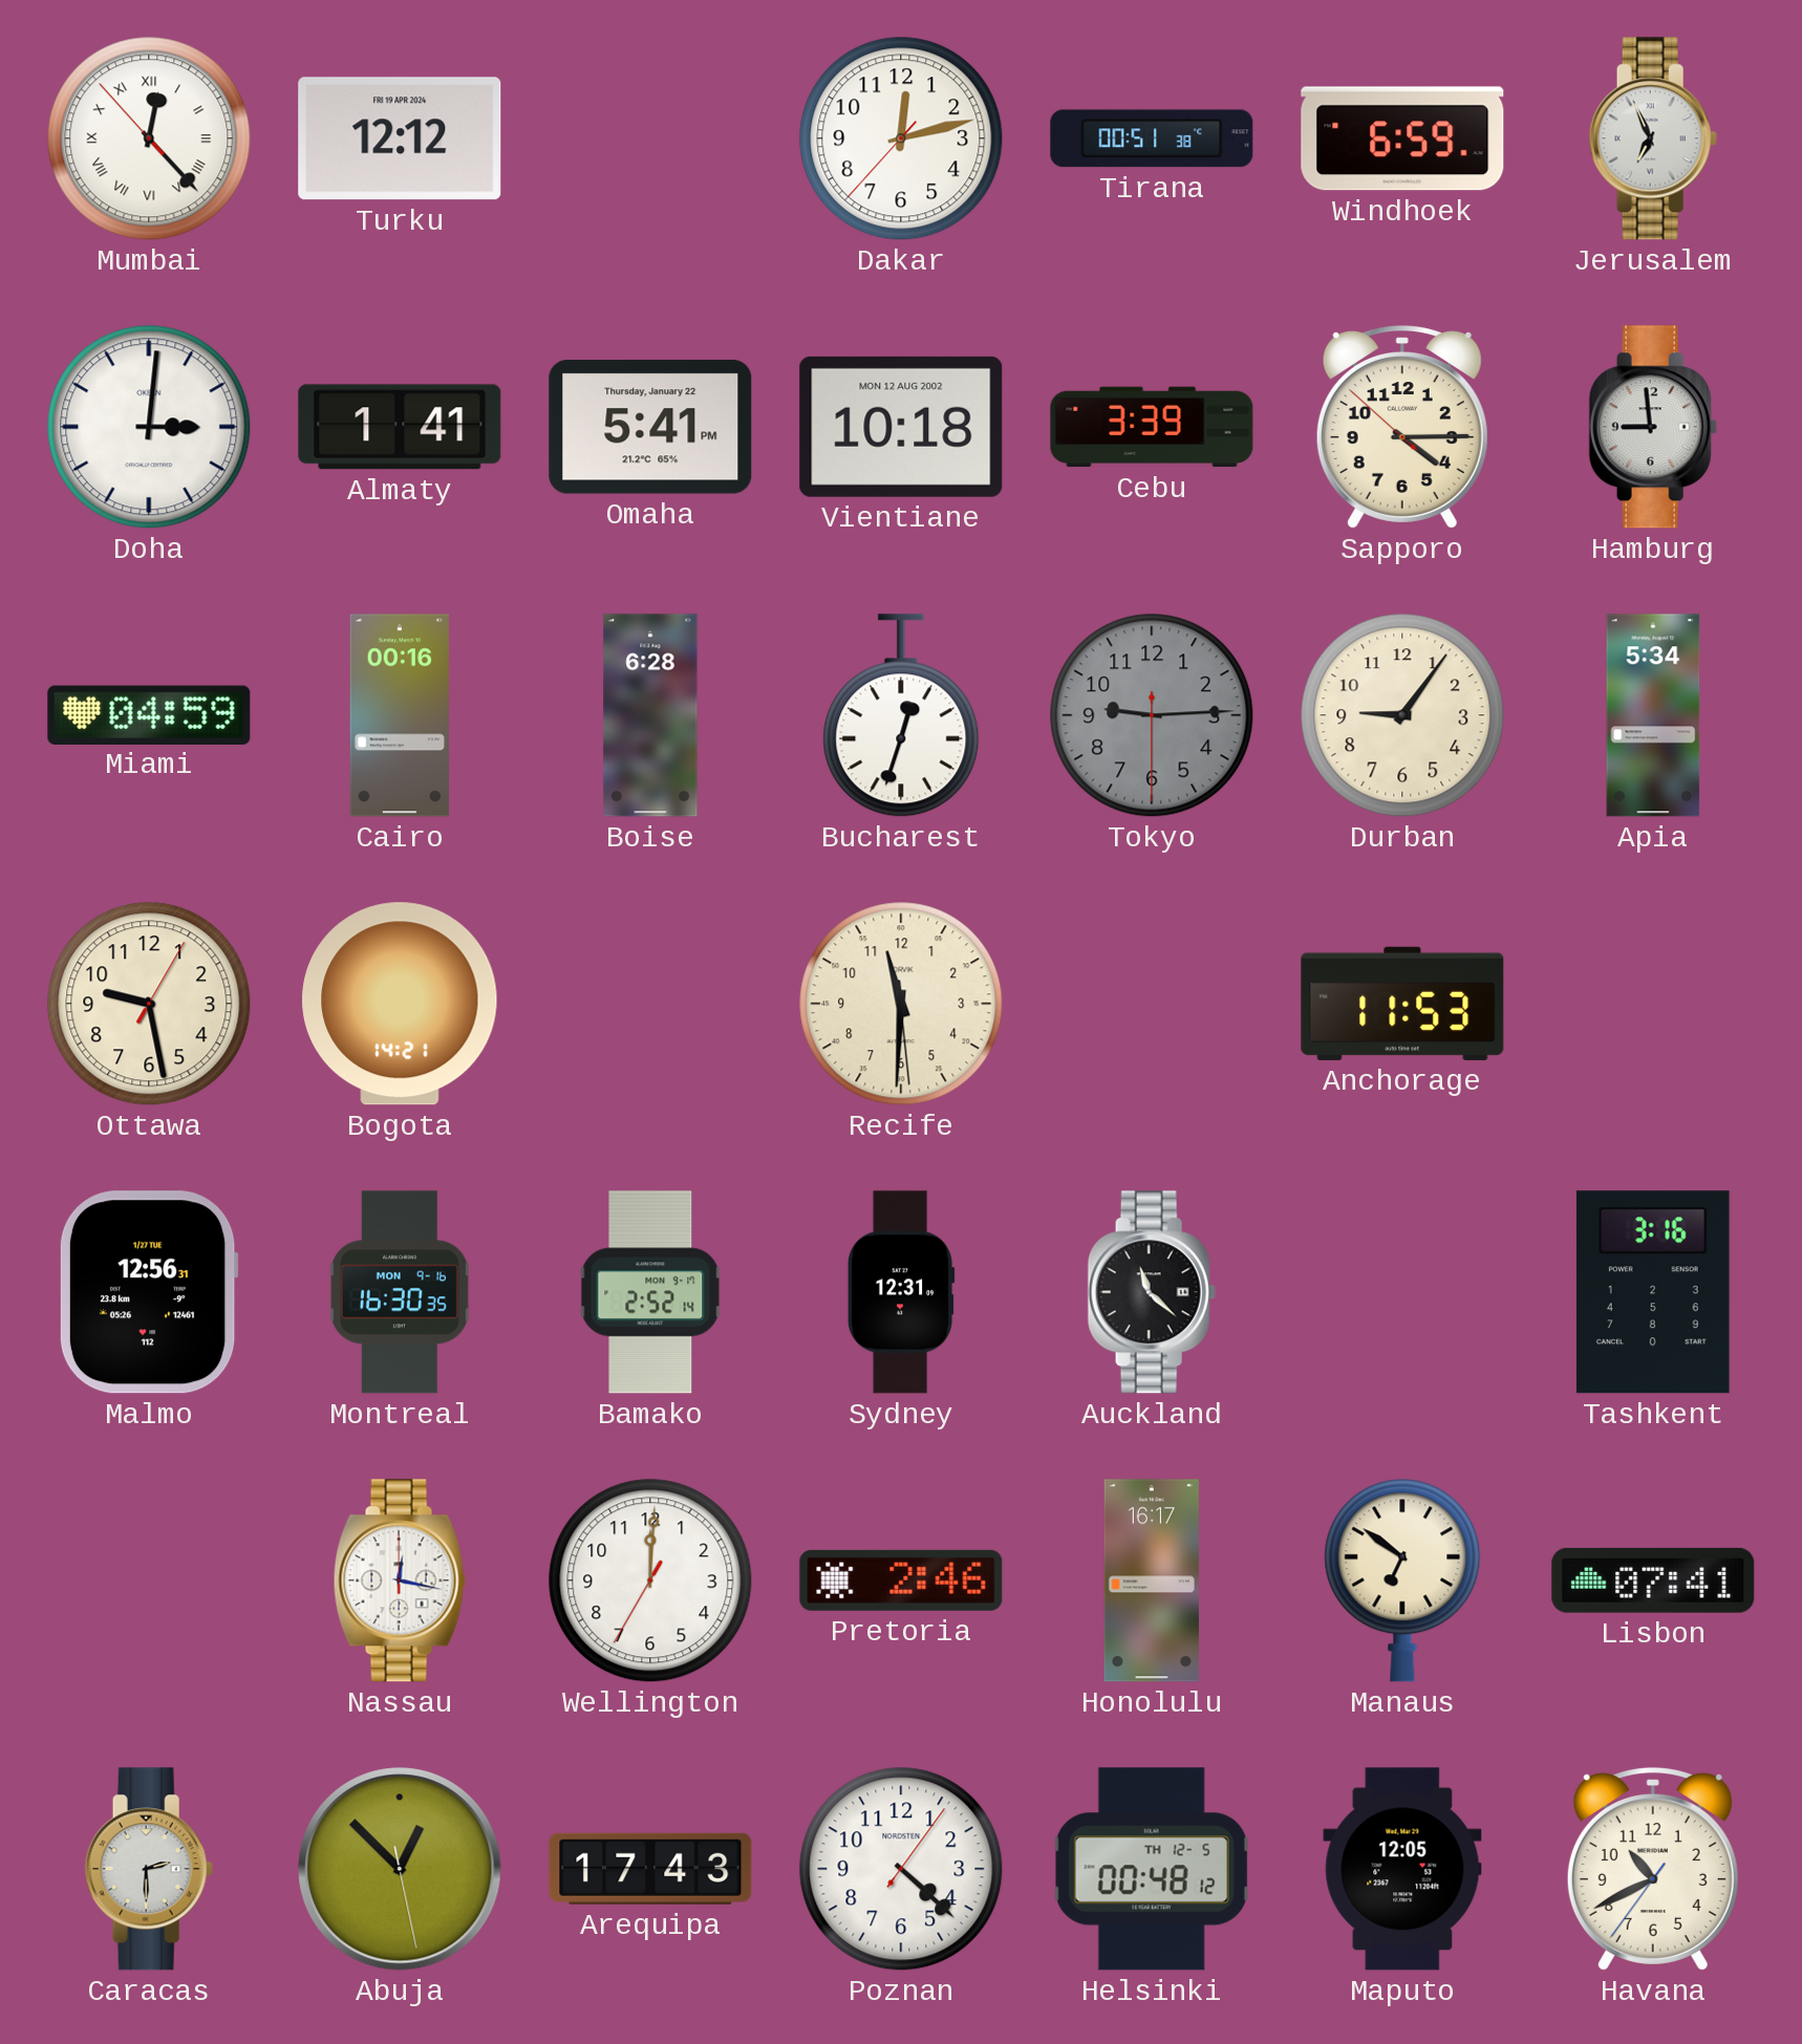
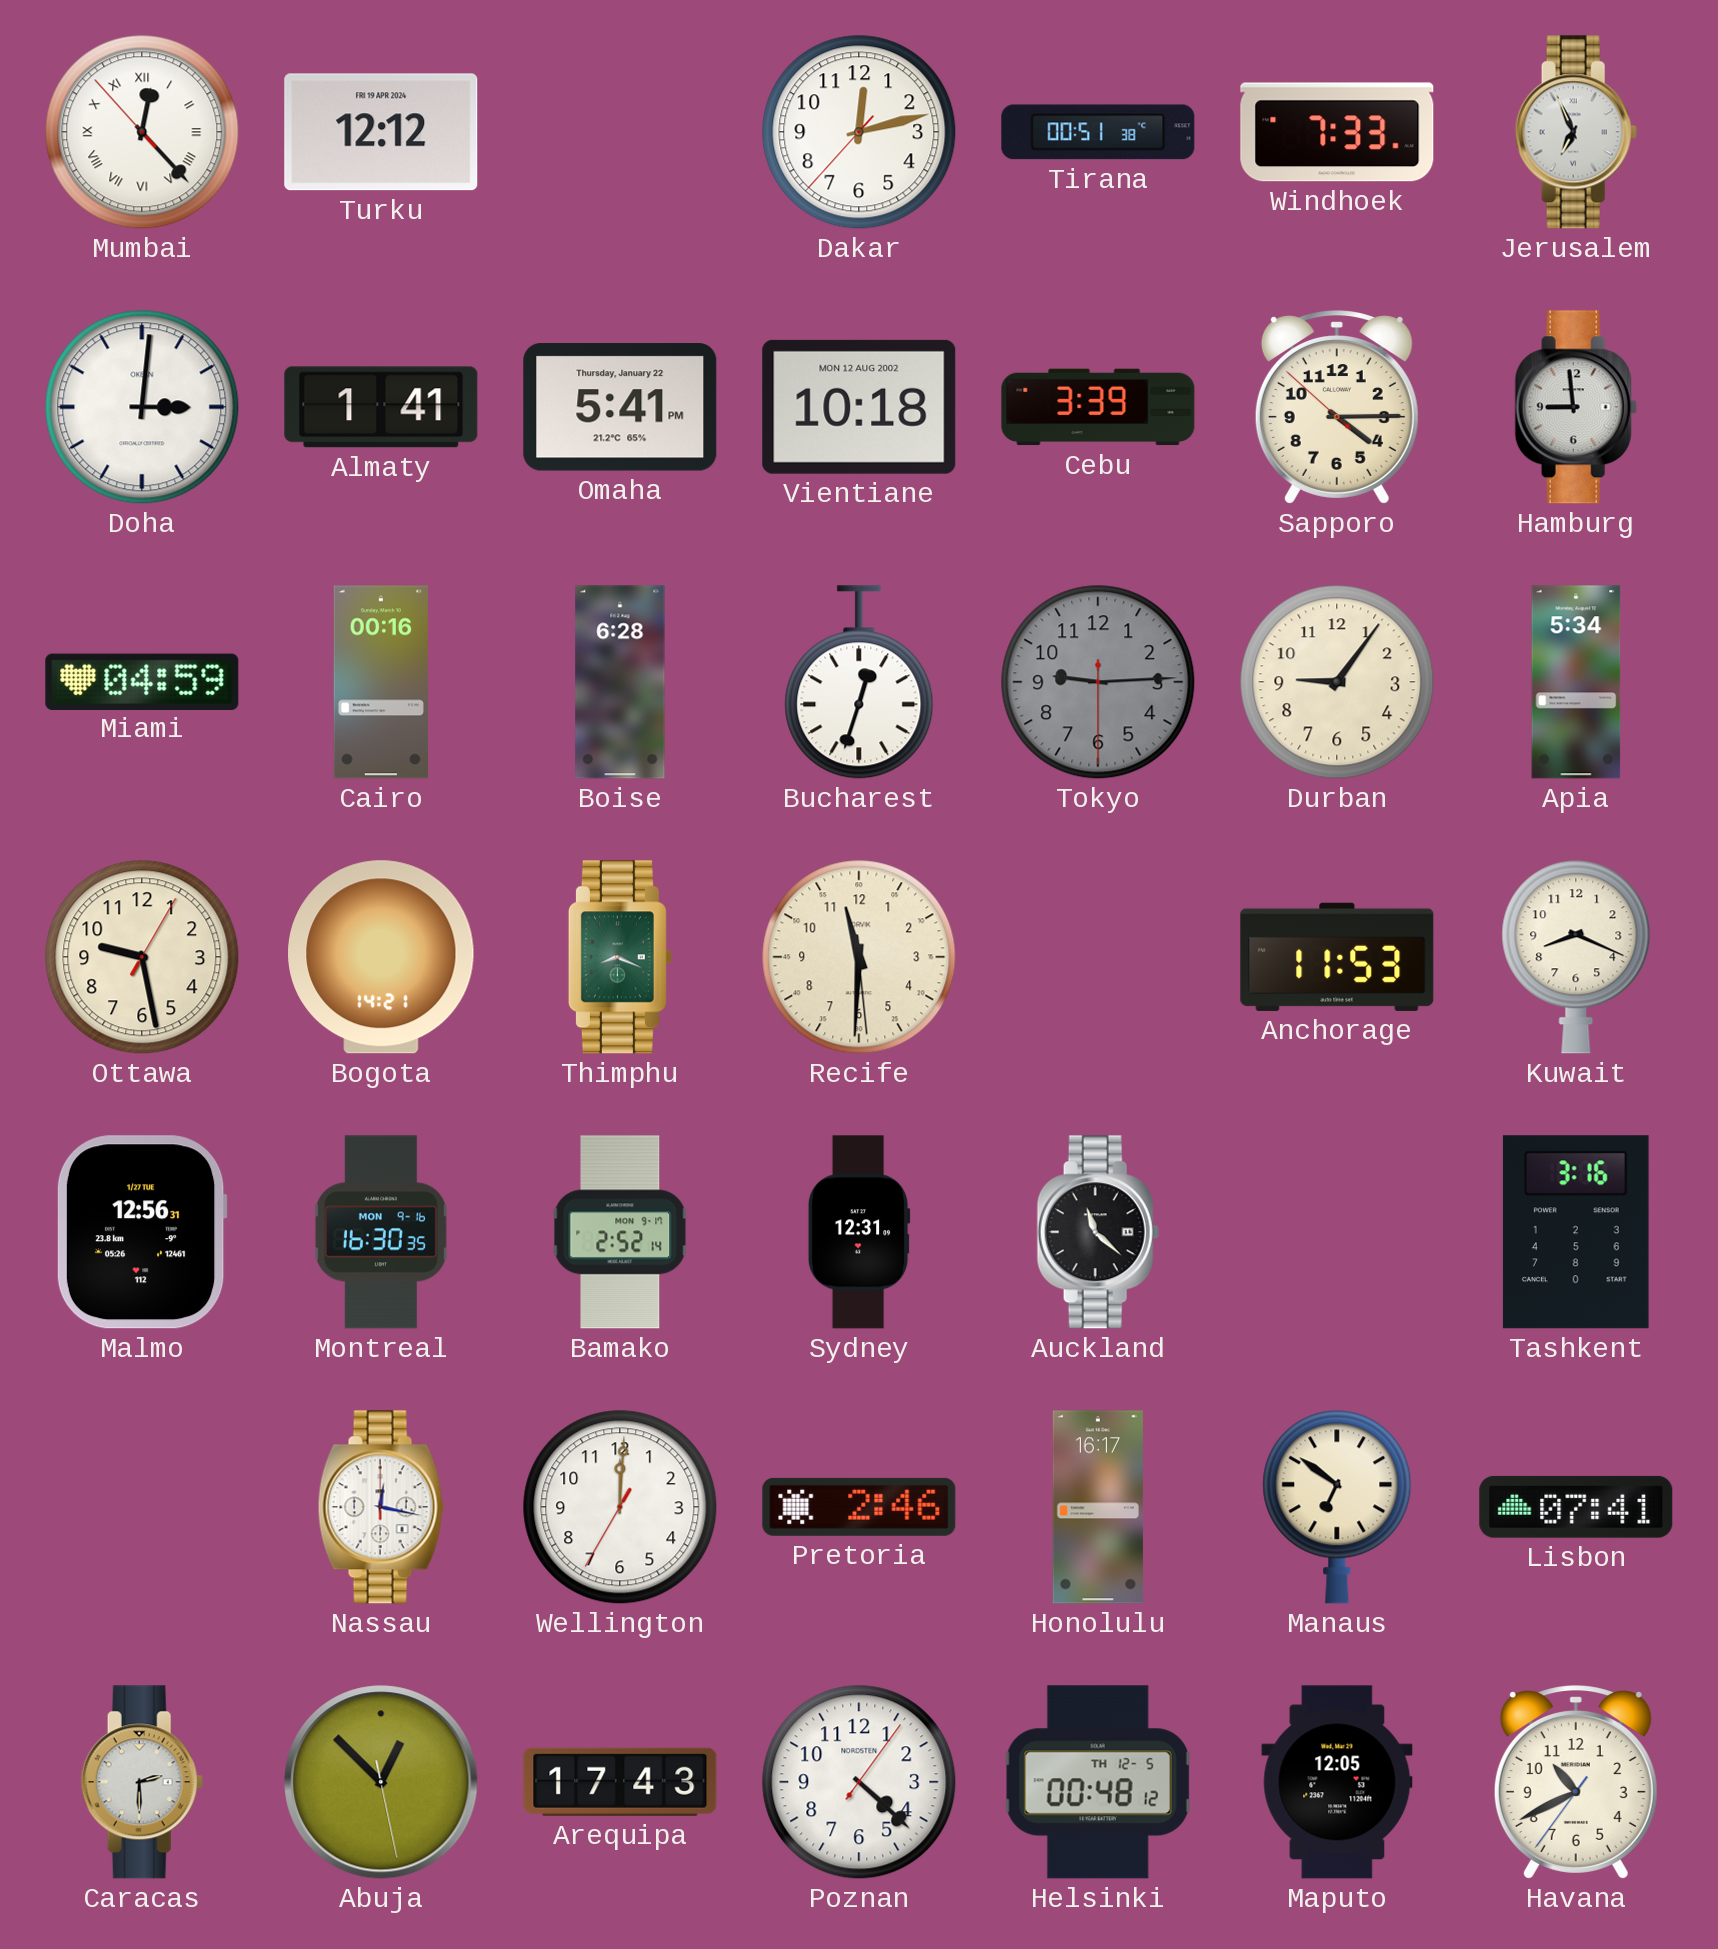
Windhoek: 6:59 -> 7:33
Thimphu: none -> 8:19
Kuwait: none -> 8:19
